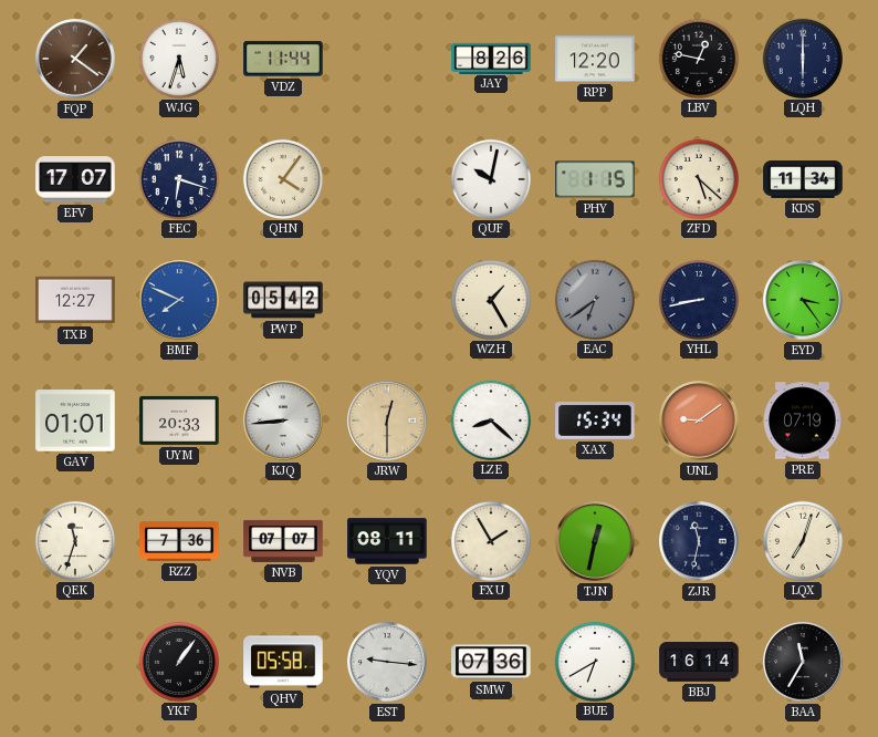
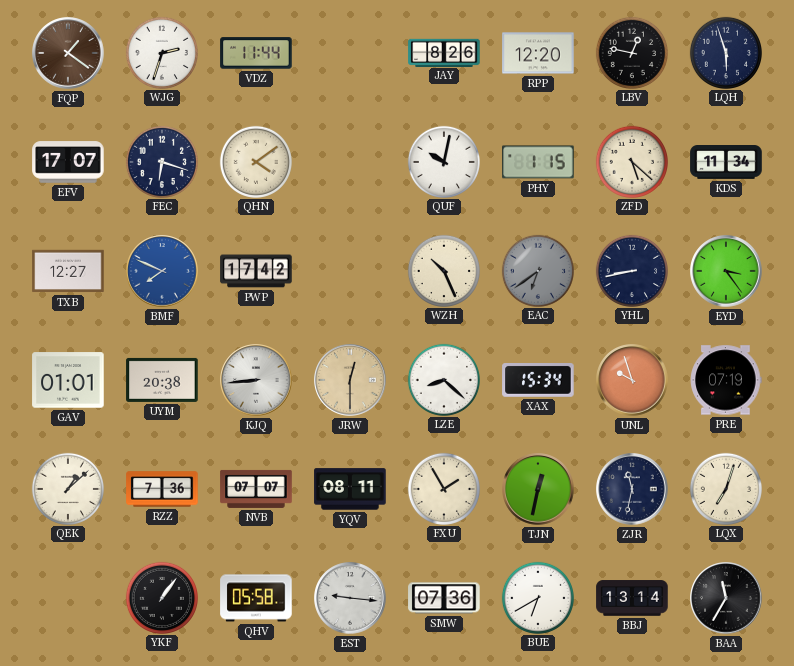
WJG: 5:33 -> 2:33
LQH: 6:00 -> 5:57
QHN: 4:06 -> 4:09
PWP: 05:42 -> 17:42
WZH: 1:25 -> 10:26
UYM: 20:33 -> 20:38
UNL: 9:09 -> 9:57
QEK: 11:33 -> 1:08
BBJ: 16:14 -> 13:14
